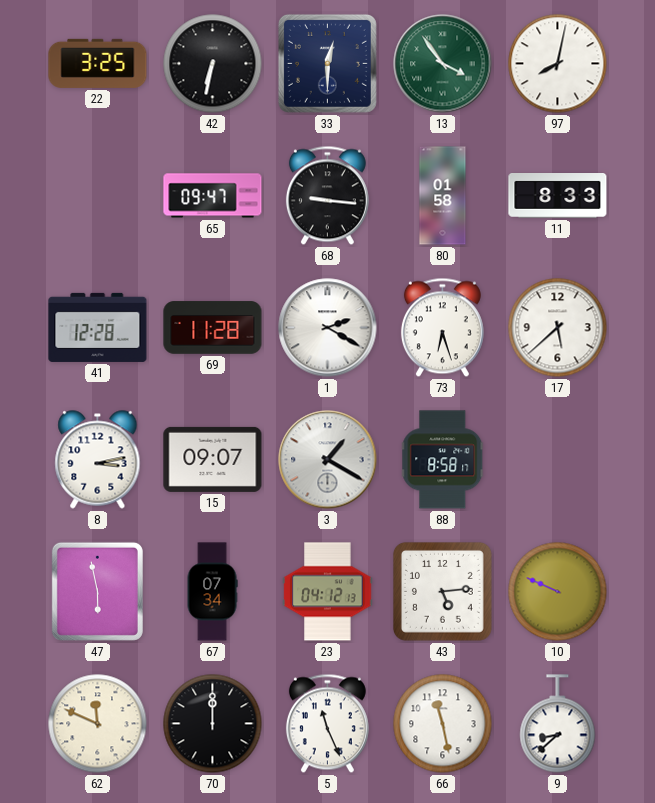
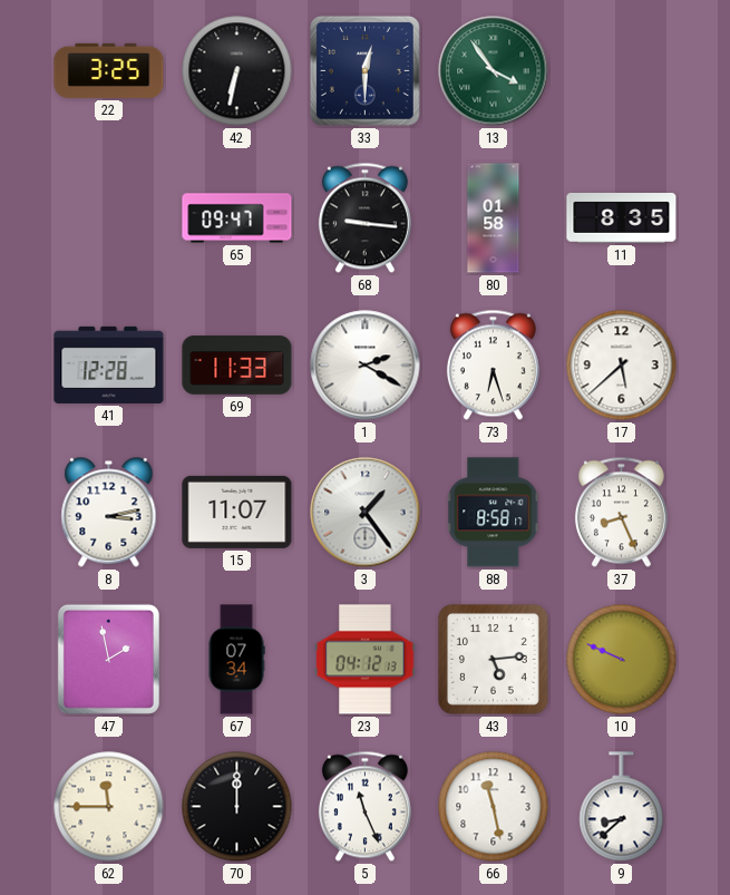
97: 8:02 -> none
11: 8:33 -> 8:35
69: 11:28 -> 11:33
15: 09:07 -> 11:07
3: 1:20 -> 1:24
37: none -> 8:26
47: 5:58 -> 1:58
62: 11:49 -> 11:45
